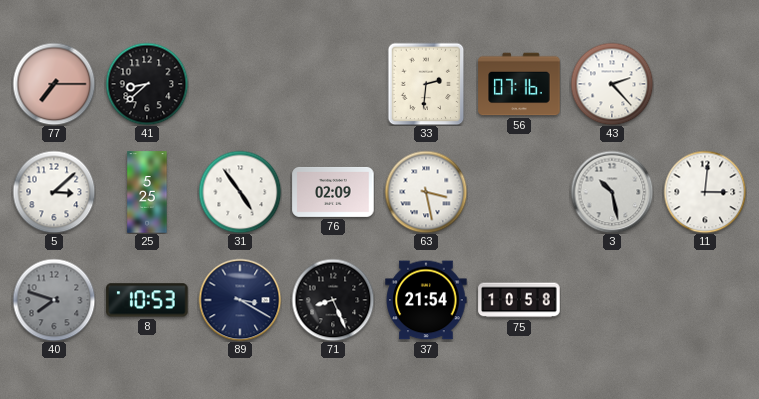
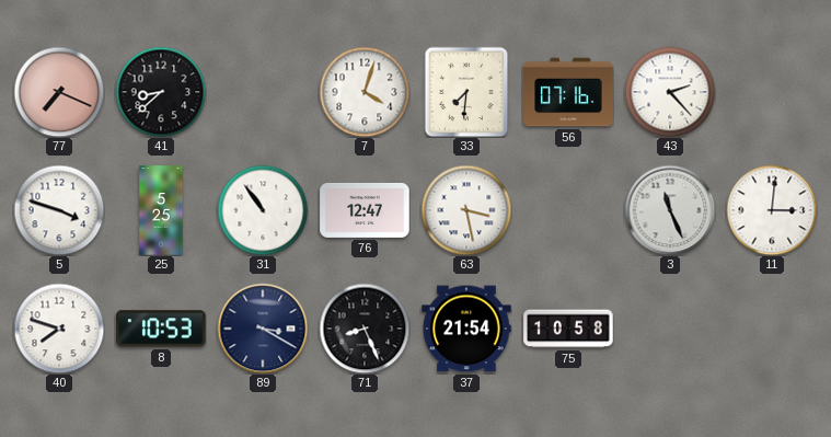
77: 7:15 -> 7:19
7: none -> 4:03
33: 2:31 -> 7:31
5: 3:08 -> 3:48
31: 4:54 -> 10:54
76: 02:09 -> 12:47
3: 10:28 -> 11:26
40 dial: grey -> white
